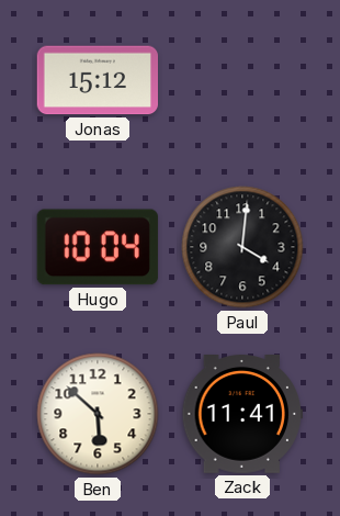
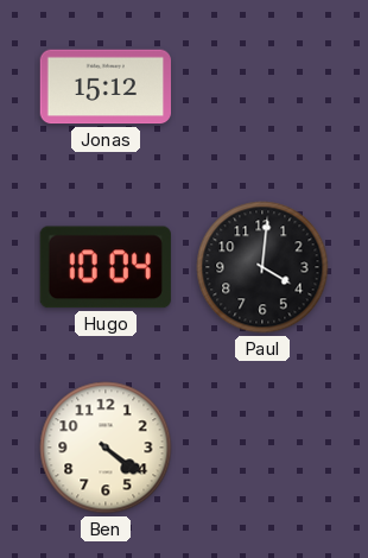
Ben: 5:52 -> 4:21
Zack: 11:41 -> none
